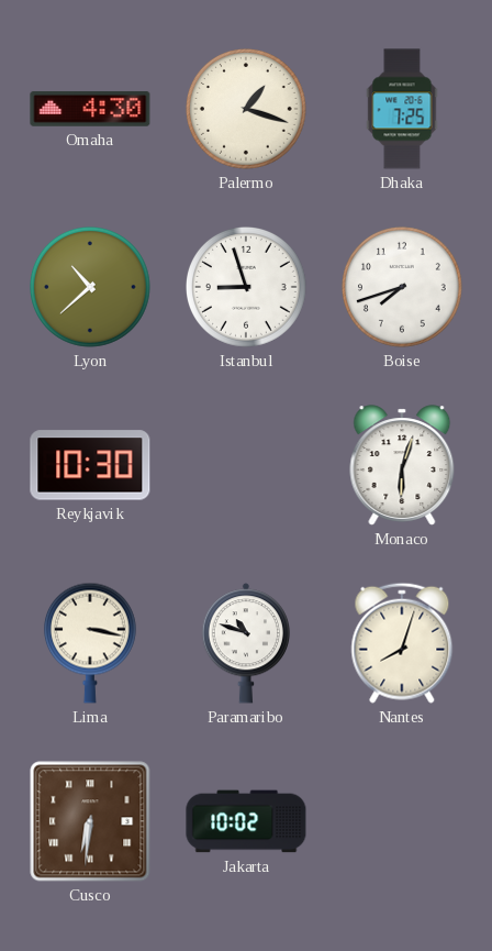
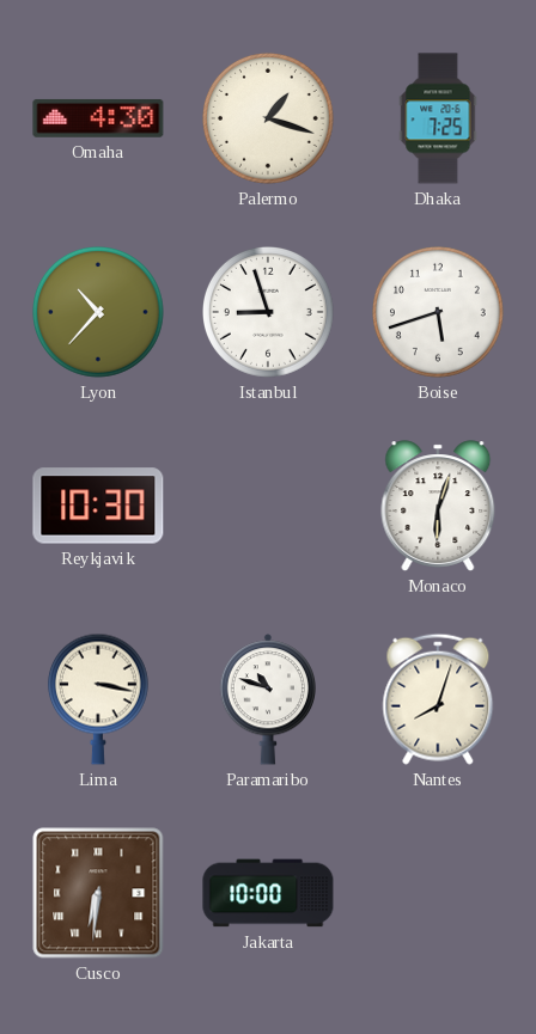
Lyon: 10:38 -> 10:37
Boise: 7:42 -> 5:42
Jakarta: 10:02 -> 10:00
